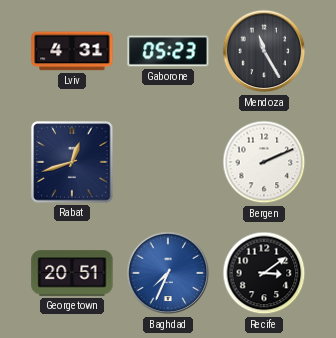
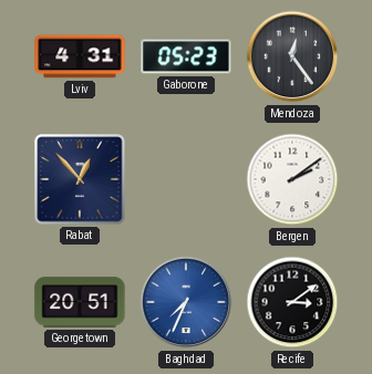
Mendoza: 11:25 -> 12:24
Rabat: 12:42 -> 12:53
Bergen: 2:11 -> 2:09
